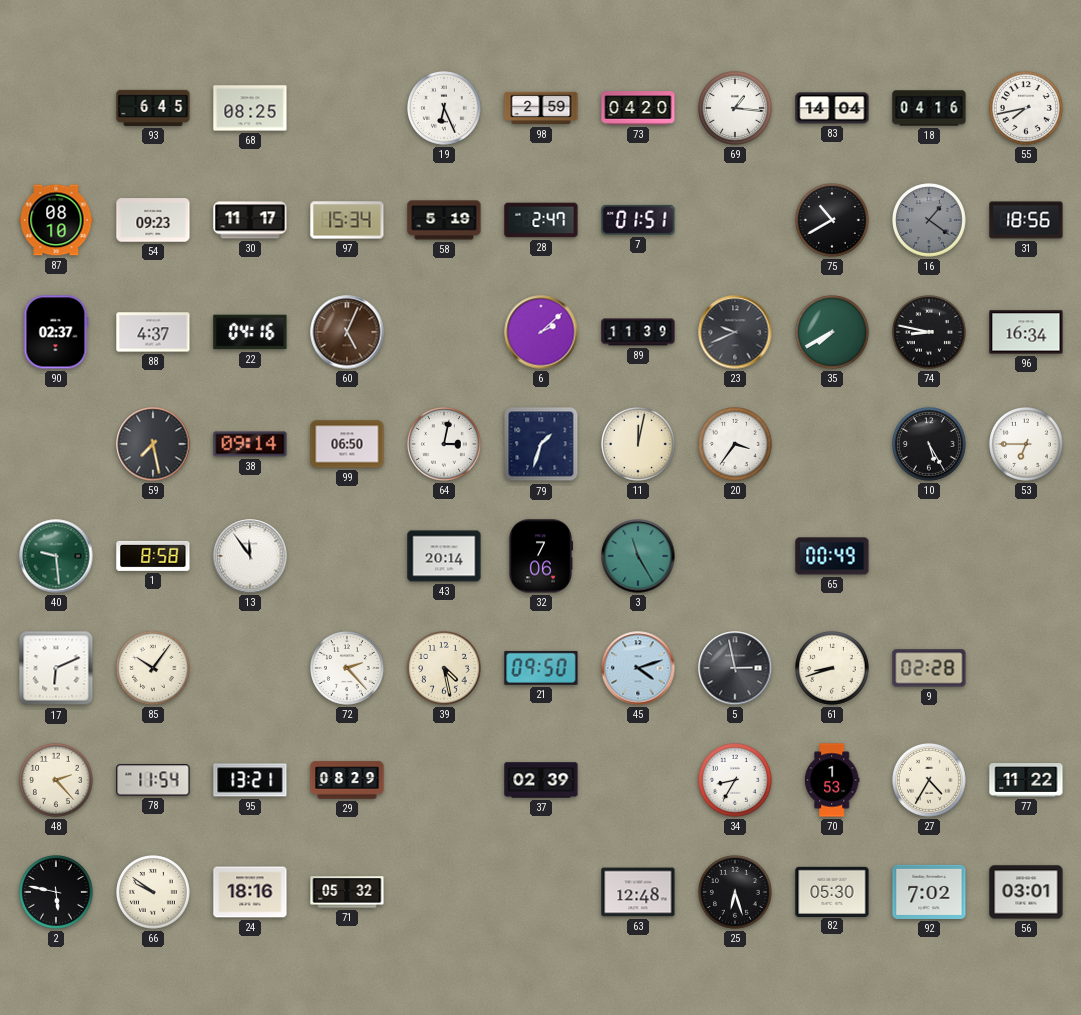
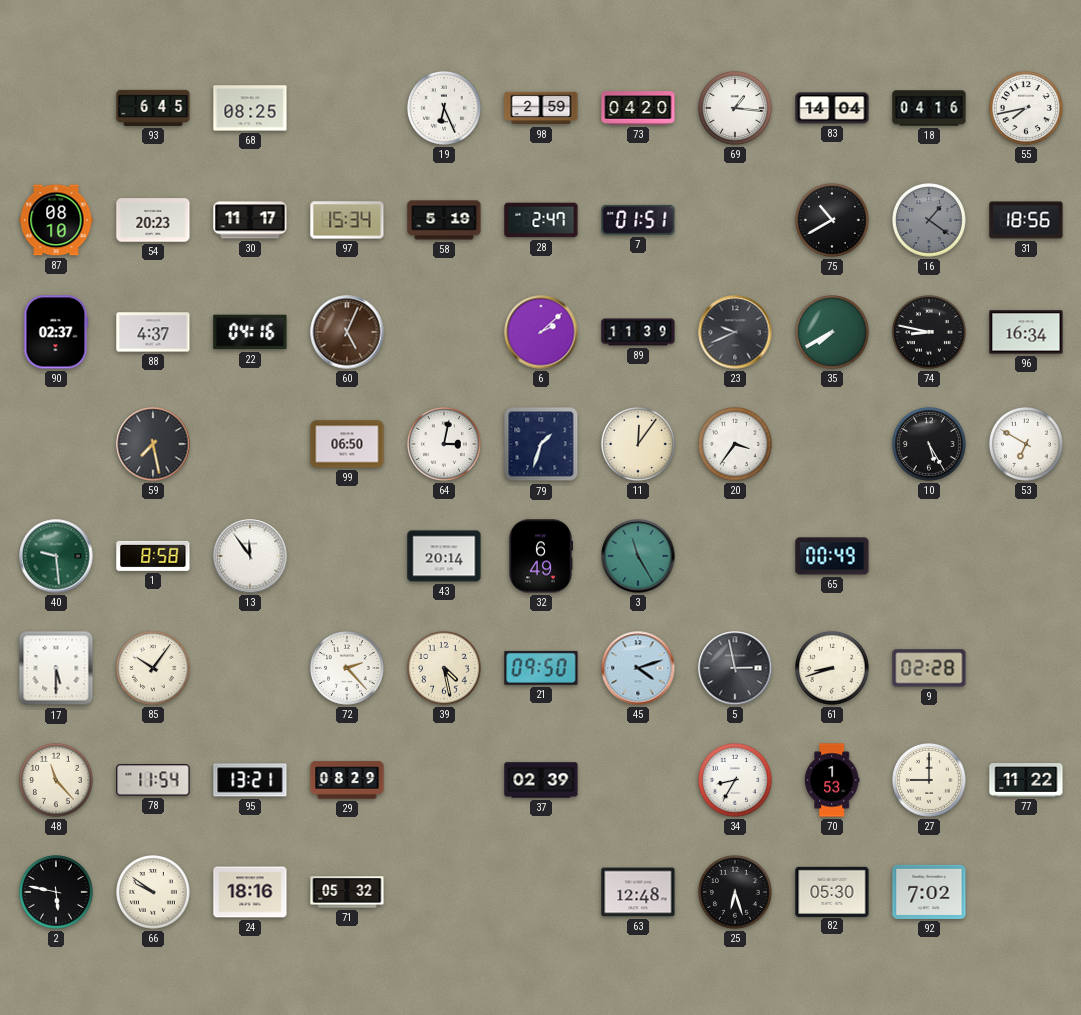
54: 09:23 -> 20:23
38: 09:14 -> none
11: 12:02 -> 12:06
53: 6:45 -> 6:50
32: 7:06 -> 6:49
17: 6:11 -> 5:30
48: 2:23 -> 11:23
27: 4:35 -> 9:00
56: 03:01 -> none
